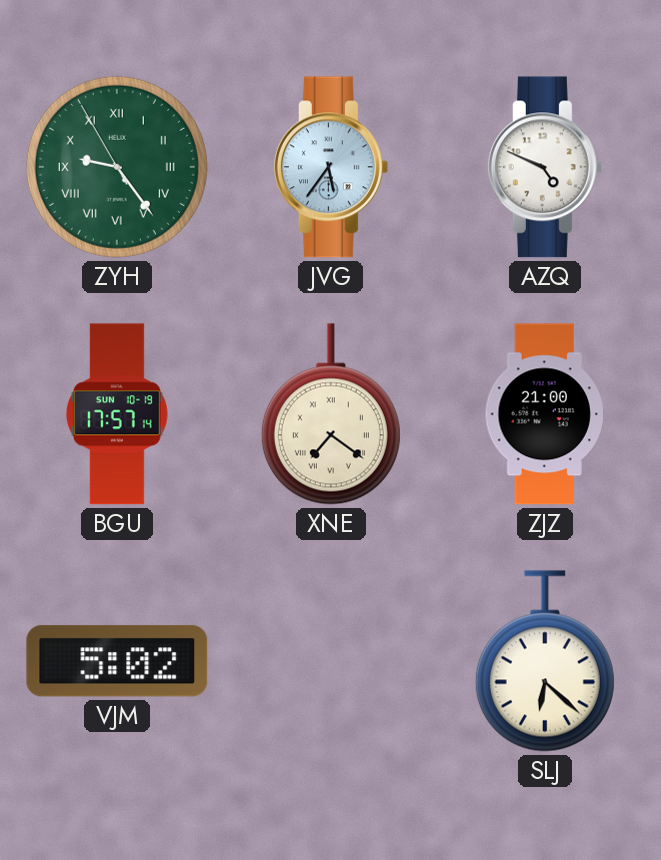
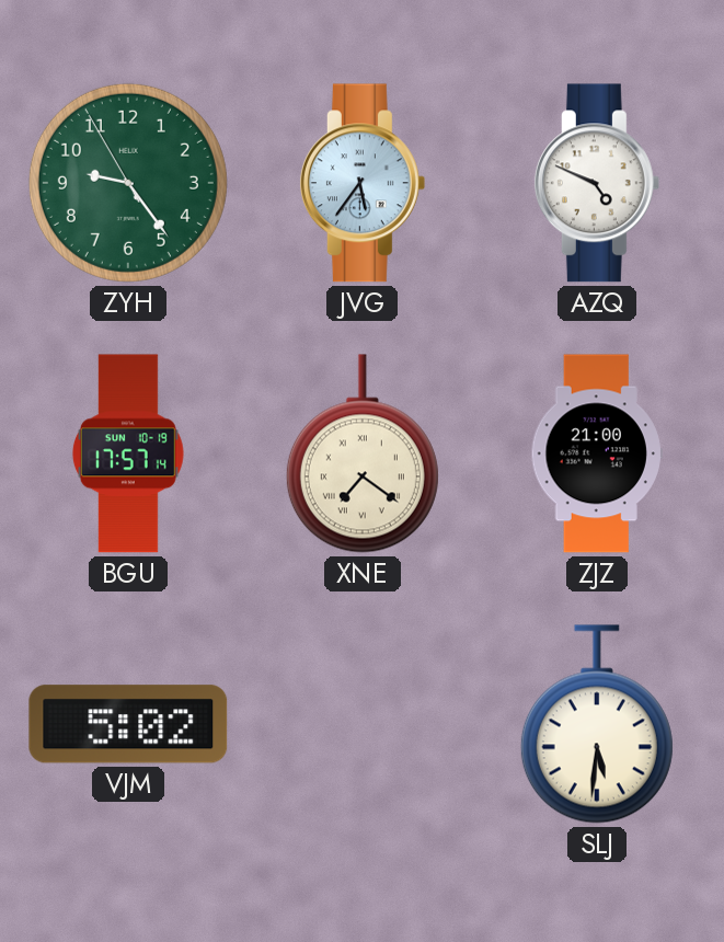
ZYH numerals: Roman -> Arabic
SLJ: 6:22 -> 5:31
